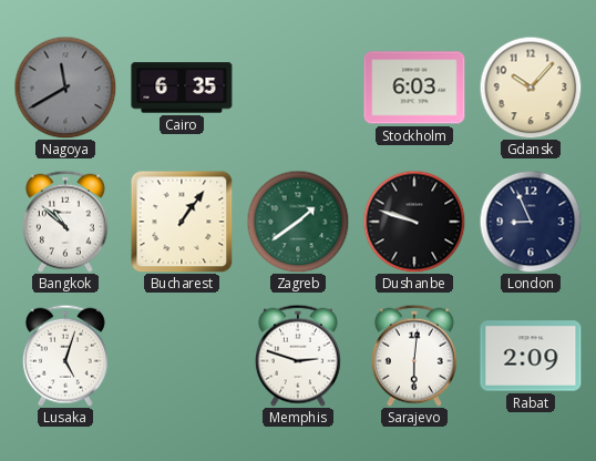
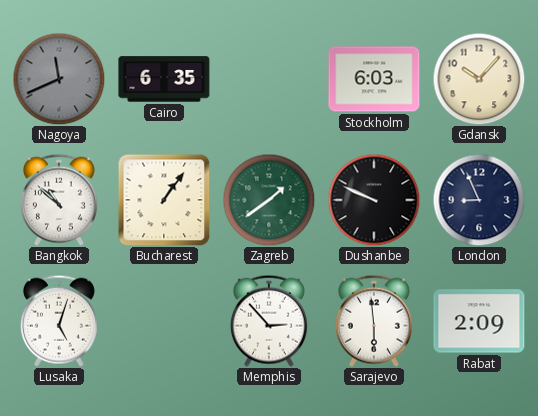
Nagoya: 11:40 -> 11:41
Dushanbe: 9:48 -> 9:49
Memphis: 2:48 -> 2:53
Sarajevo: 6:01 -> 5:59
